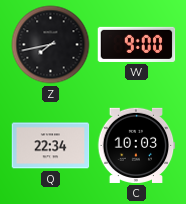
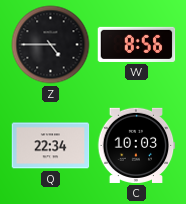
Z: 7:43 -> 4:45
W: 9:00 -> 8:56
